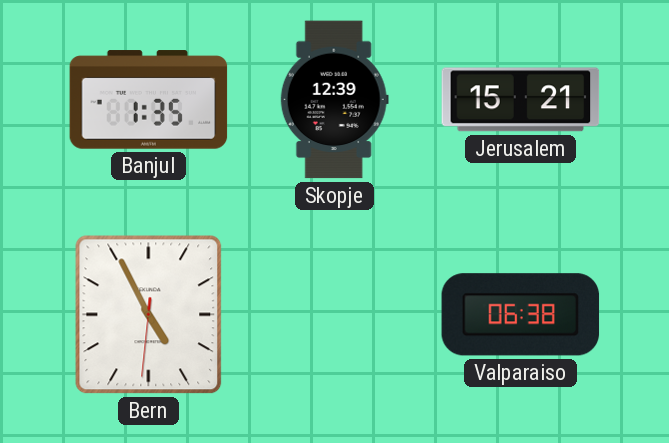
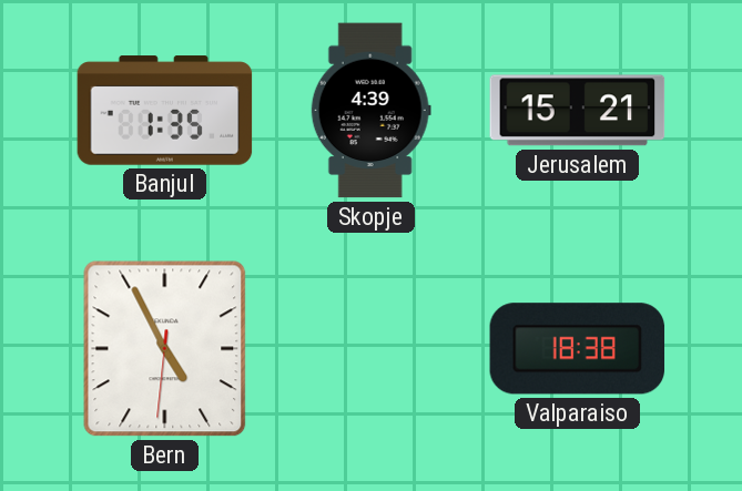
Skopje: 12:39 -> 4:39
Valparaiso: 06:38 -> 18:38
